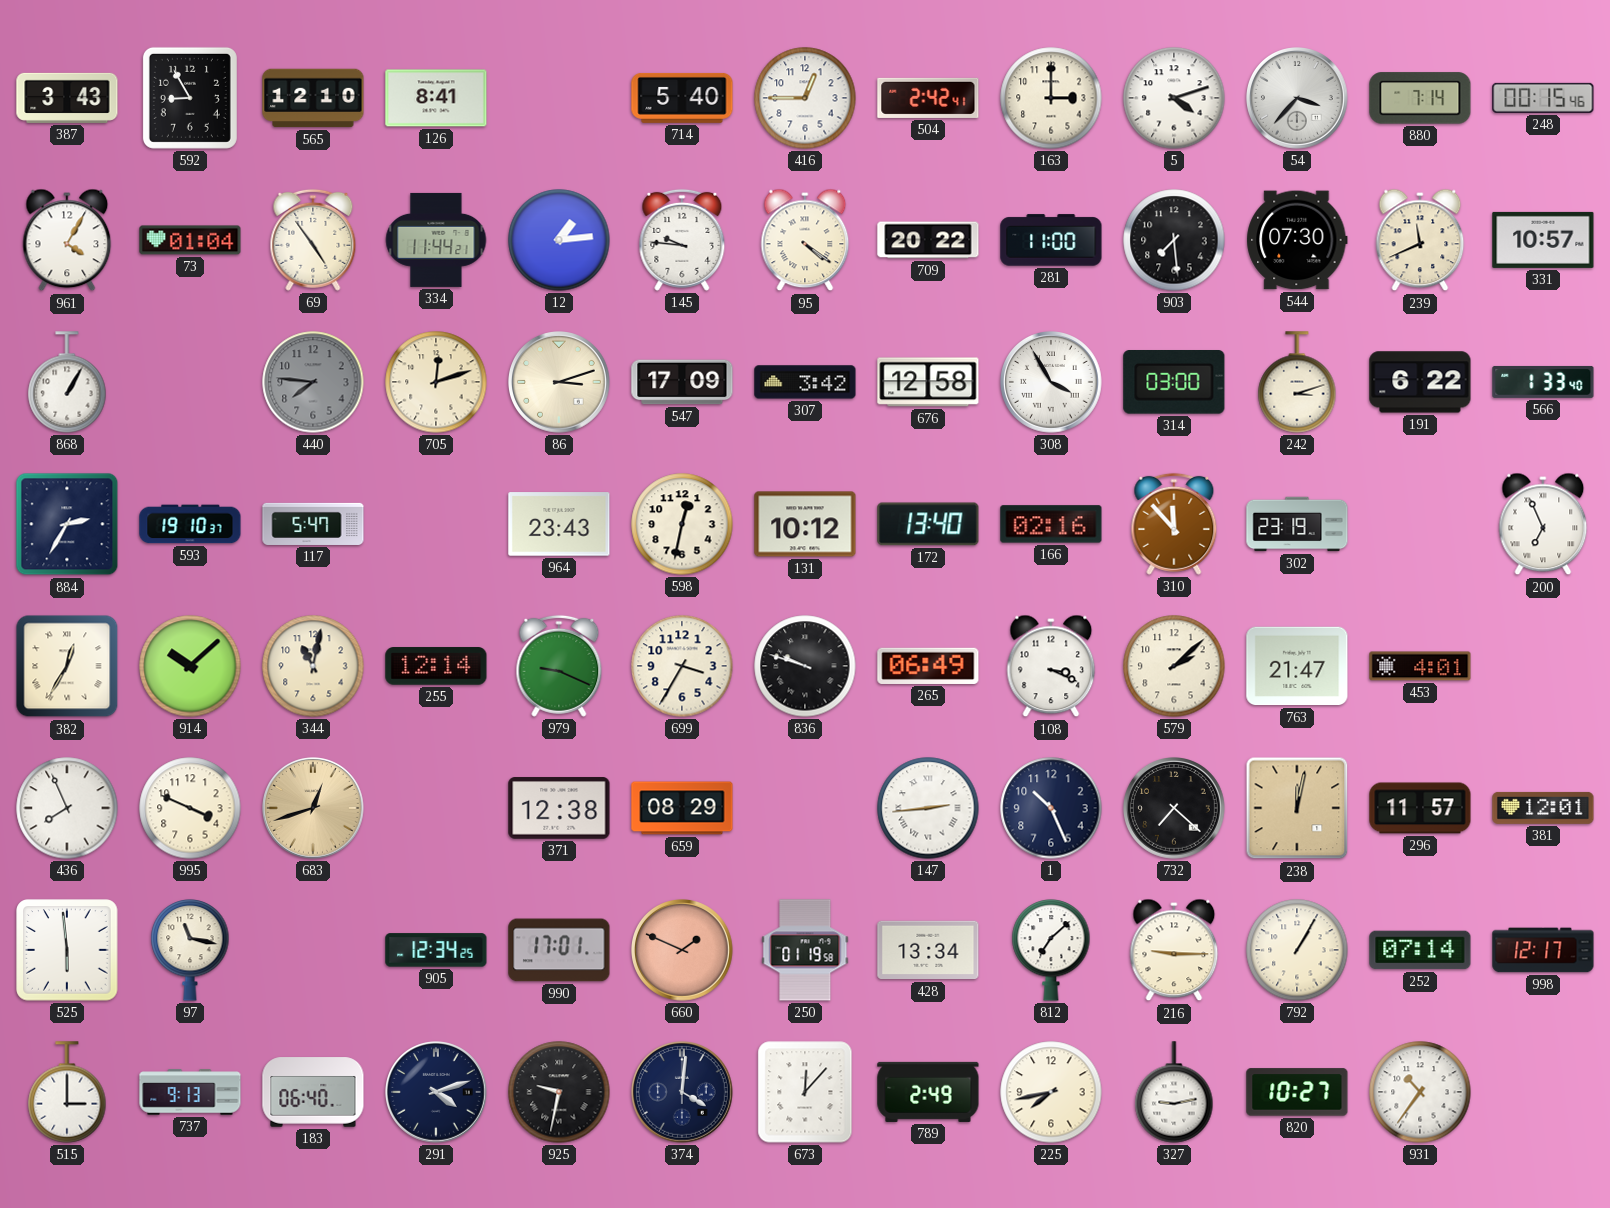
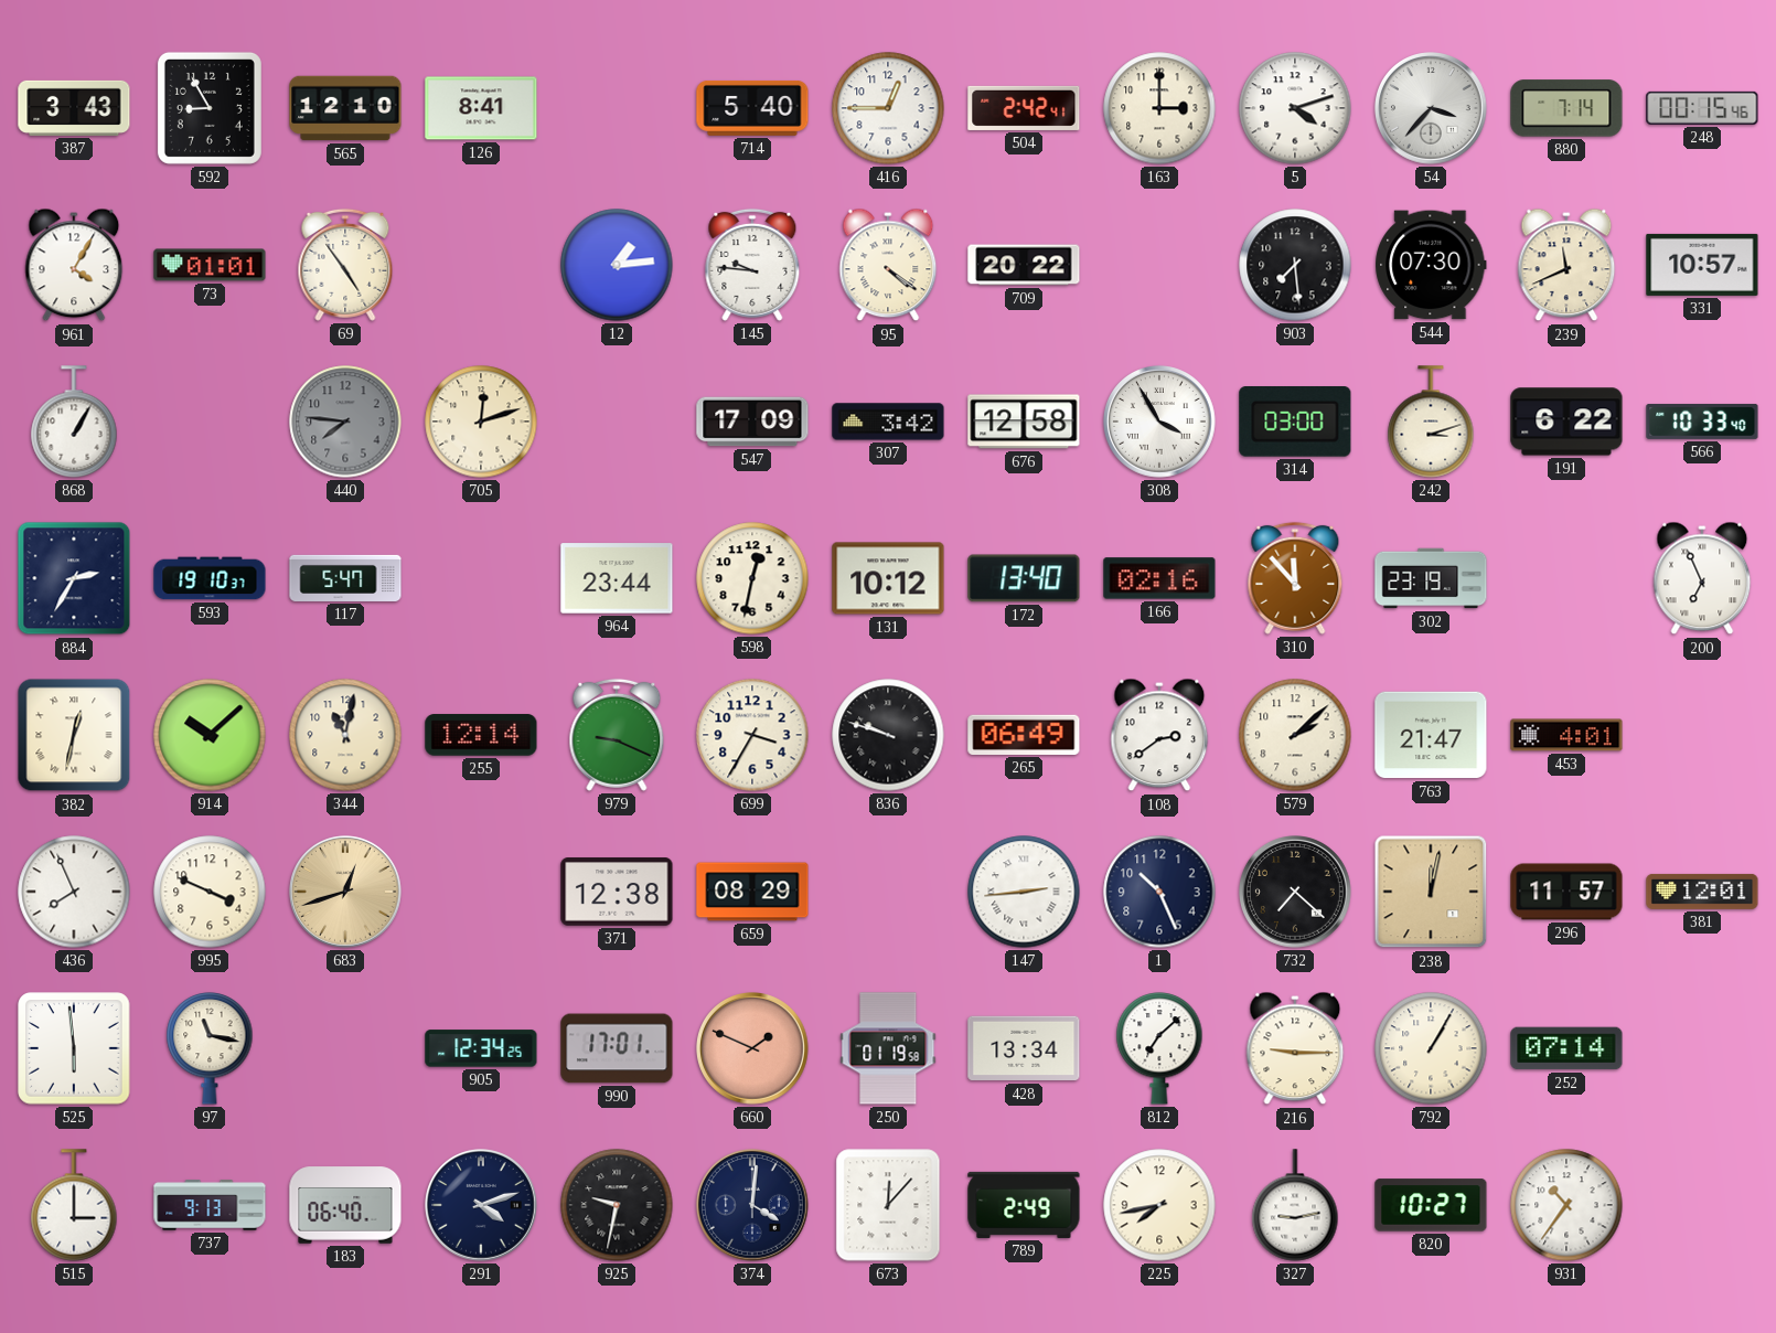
73: 01:04 -> 01:01
334: 11:44 -> none
281: 11:00 -> none
86: 3:12 -> none
566: 1:33 -> 10:33
964: 23:43 -> 23:44
382: 12:35 -> 12:32
108: 3:19 -> 2:39
998: 12:17 -> none
